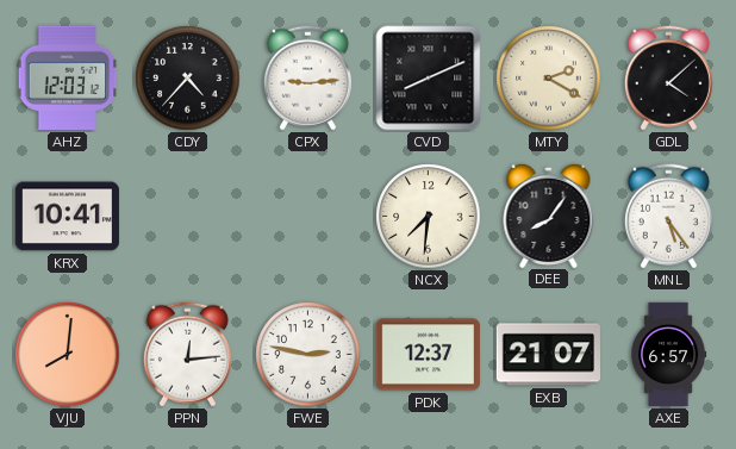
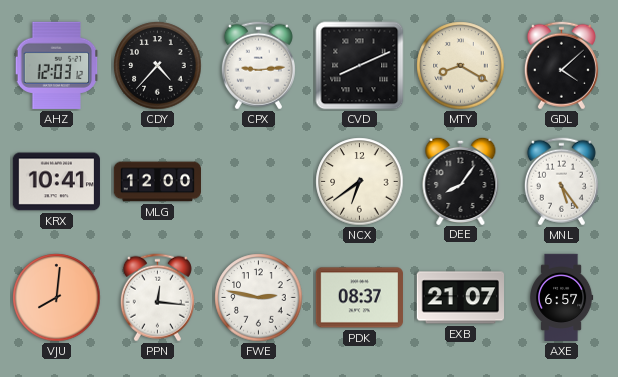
MTY: 2:20 -> 8:20
MLG: none -> 12:00
NCX: 7:31 -> 6:39
PPN: 12:14 -> 12:16
PDK: 12:37 -> 08:37
